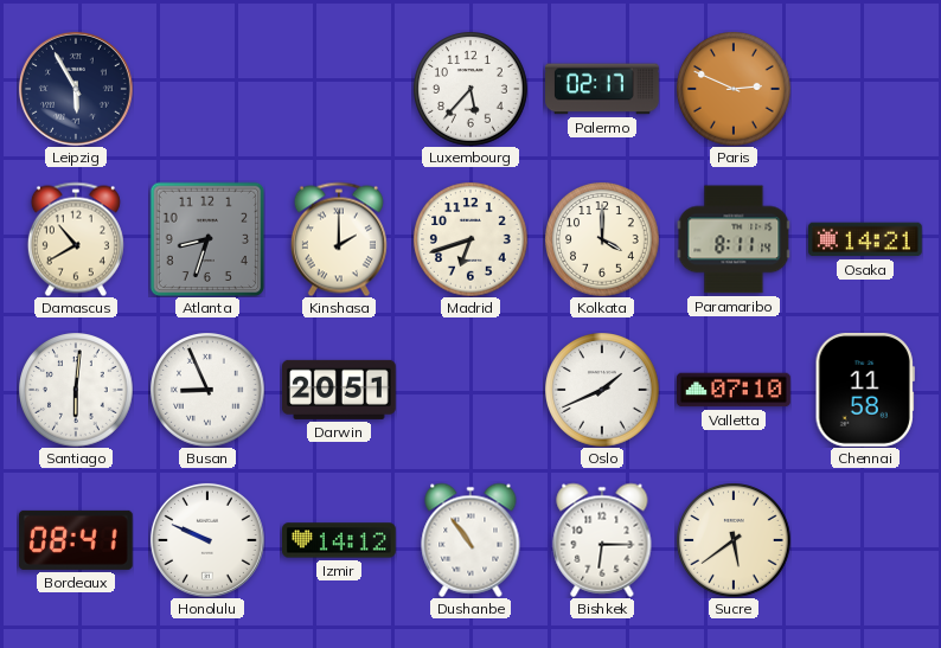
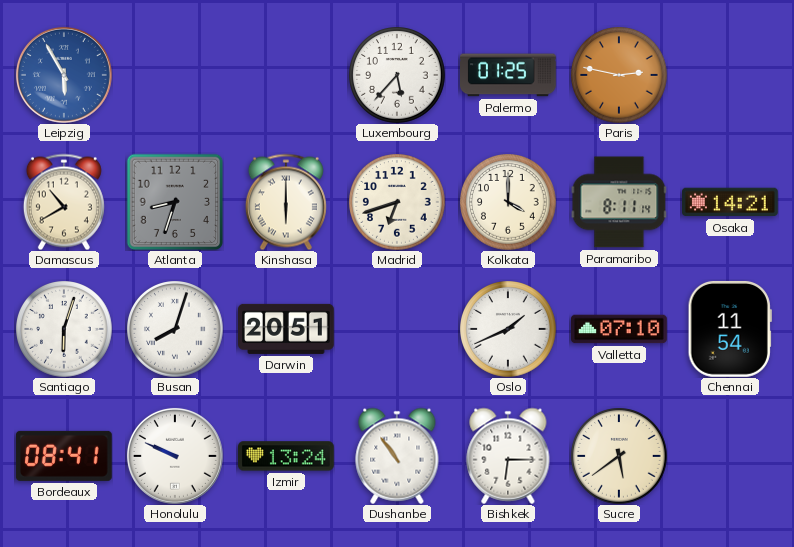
Leipzig dial: navy -> blue
Palermo: 02:17 -> 01:25
Paris: 2:49 -> 2:47
Kinshasa: 2:00 -> 6:00
Santiago: 6:01 -> 6:03
Busan: 8:56 -> 8:03
Chennai: 11:58 -> 11:54
Izmir: 14:12 -> 13:24
